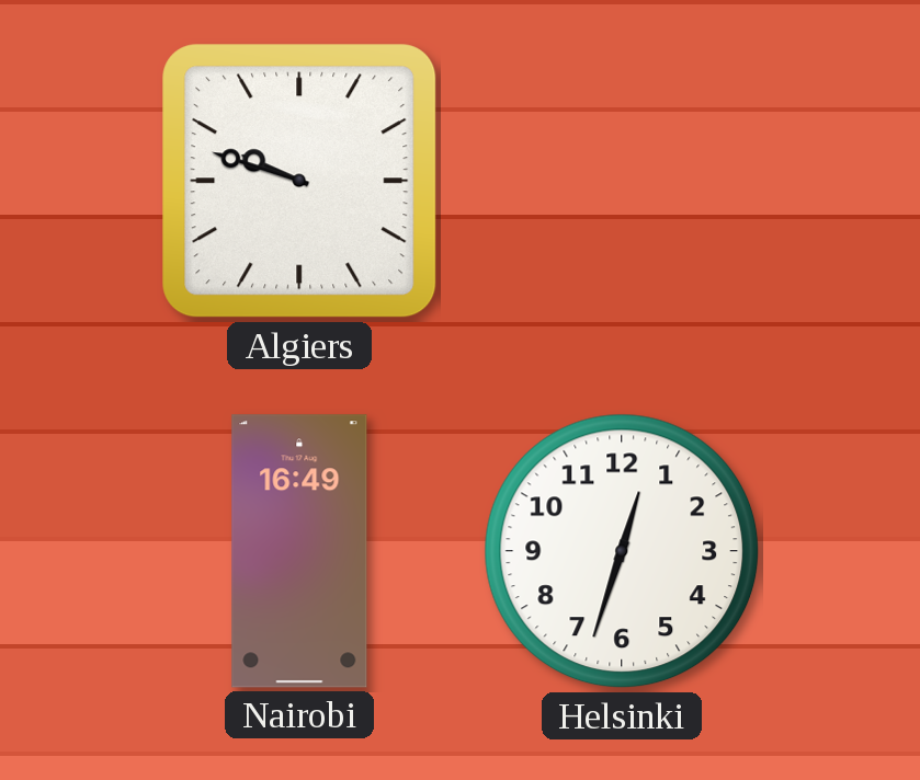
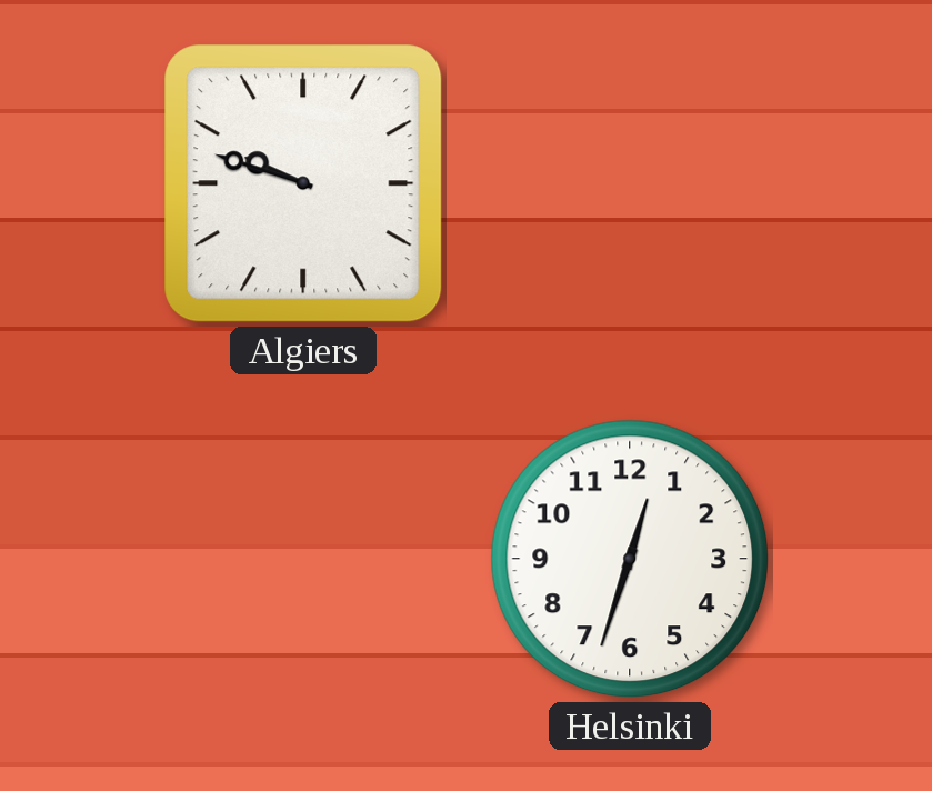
Nairobi: 16:49 -> none
